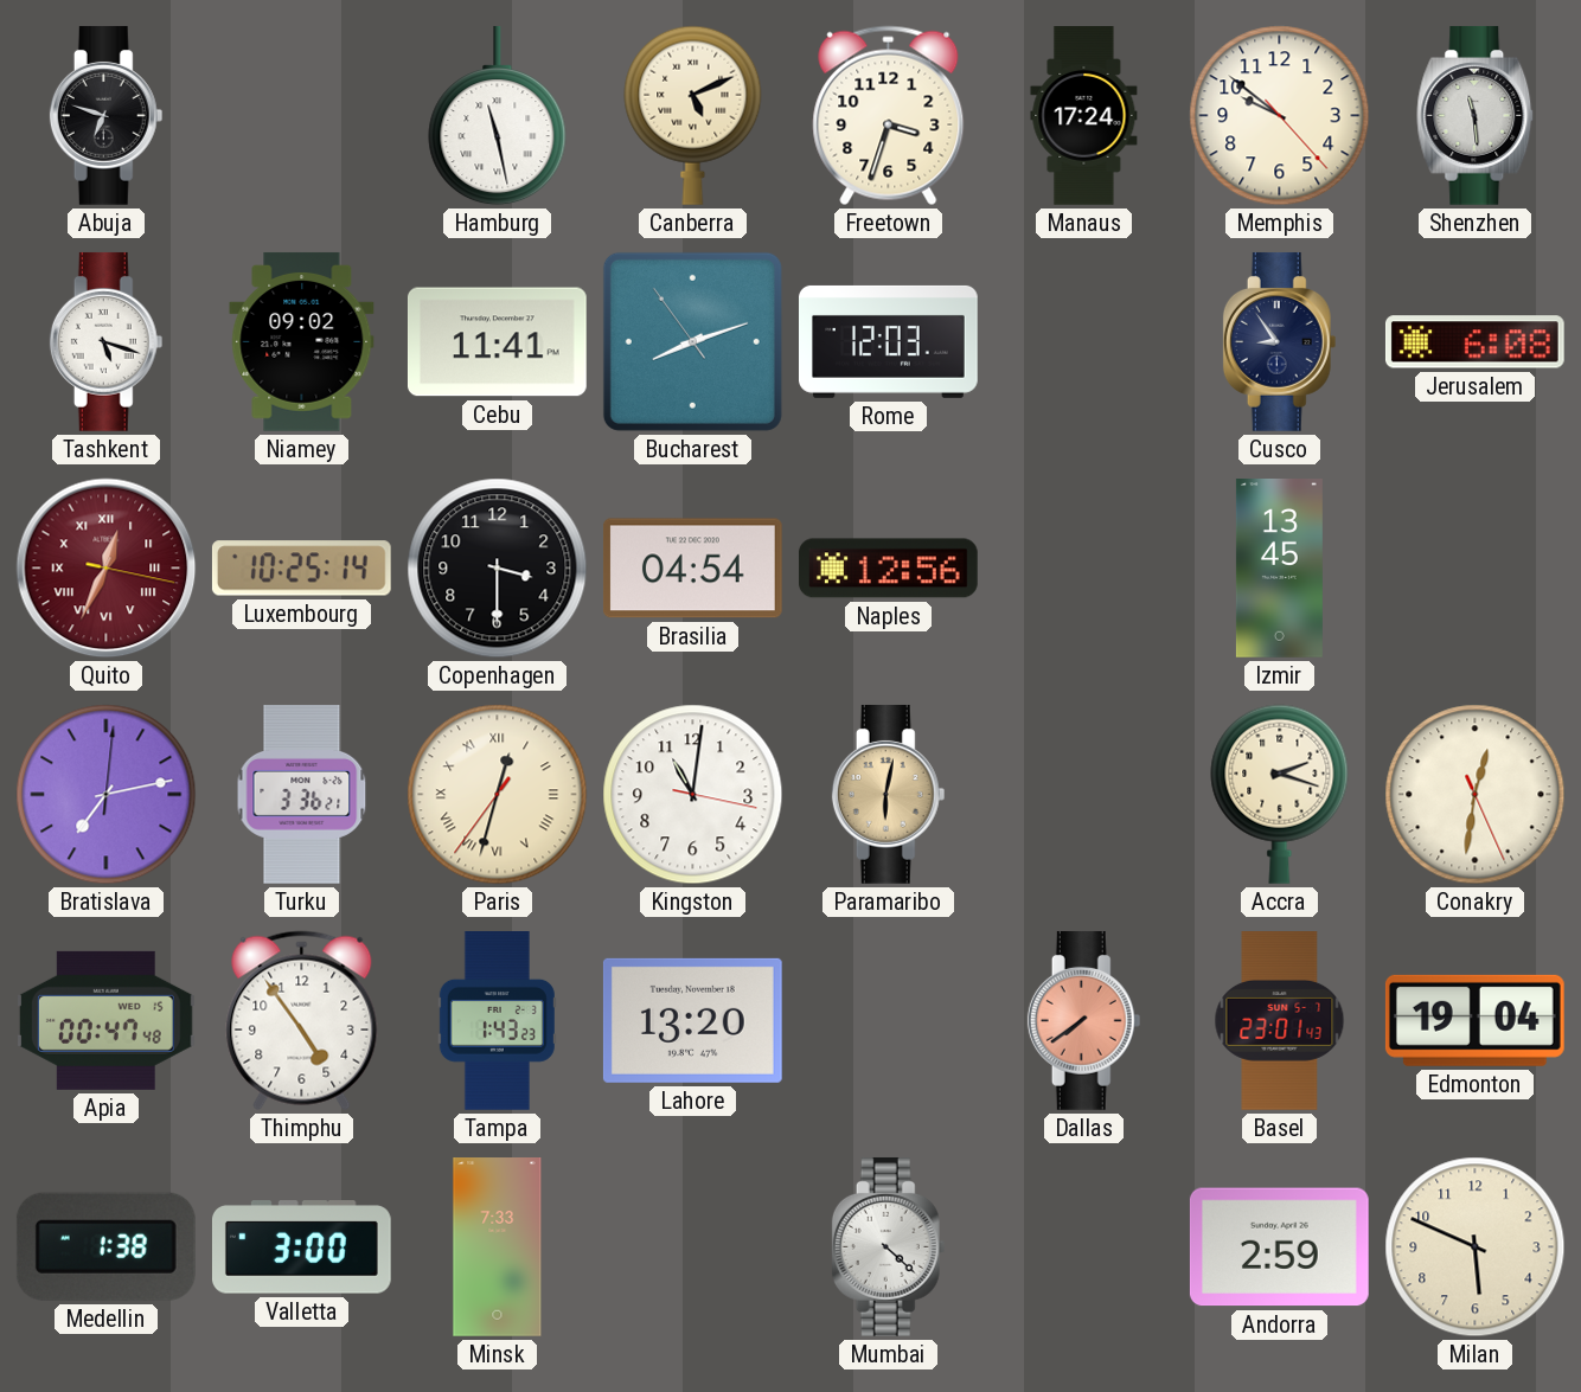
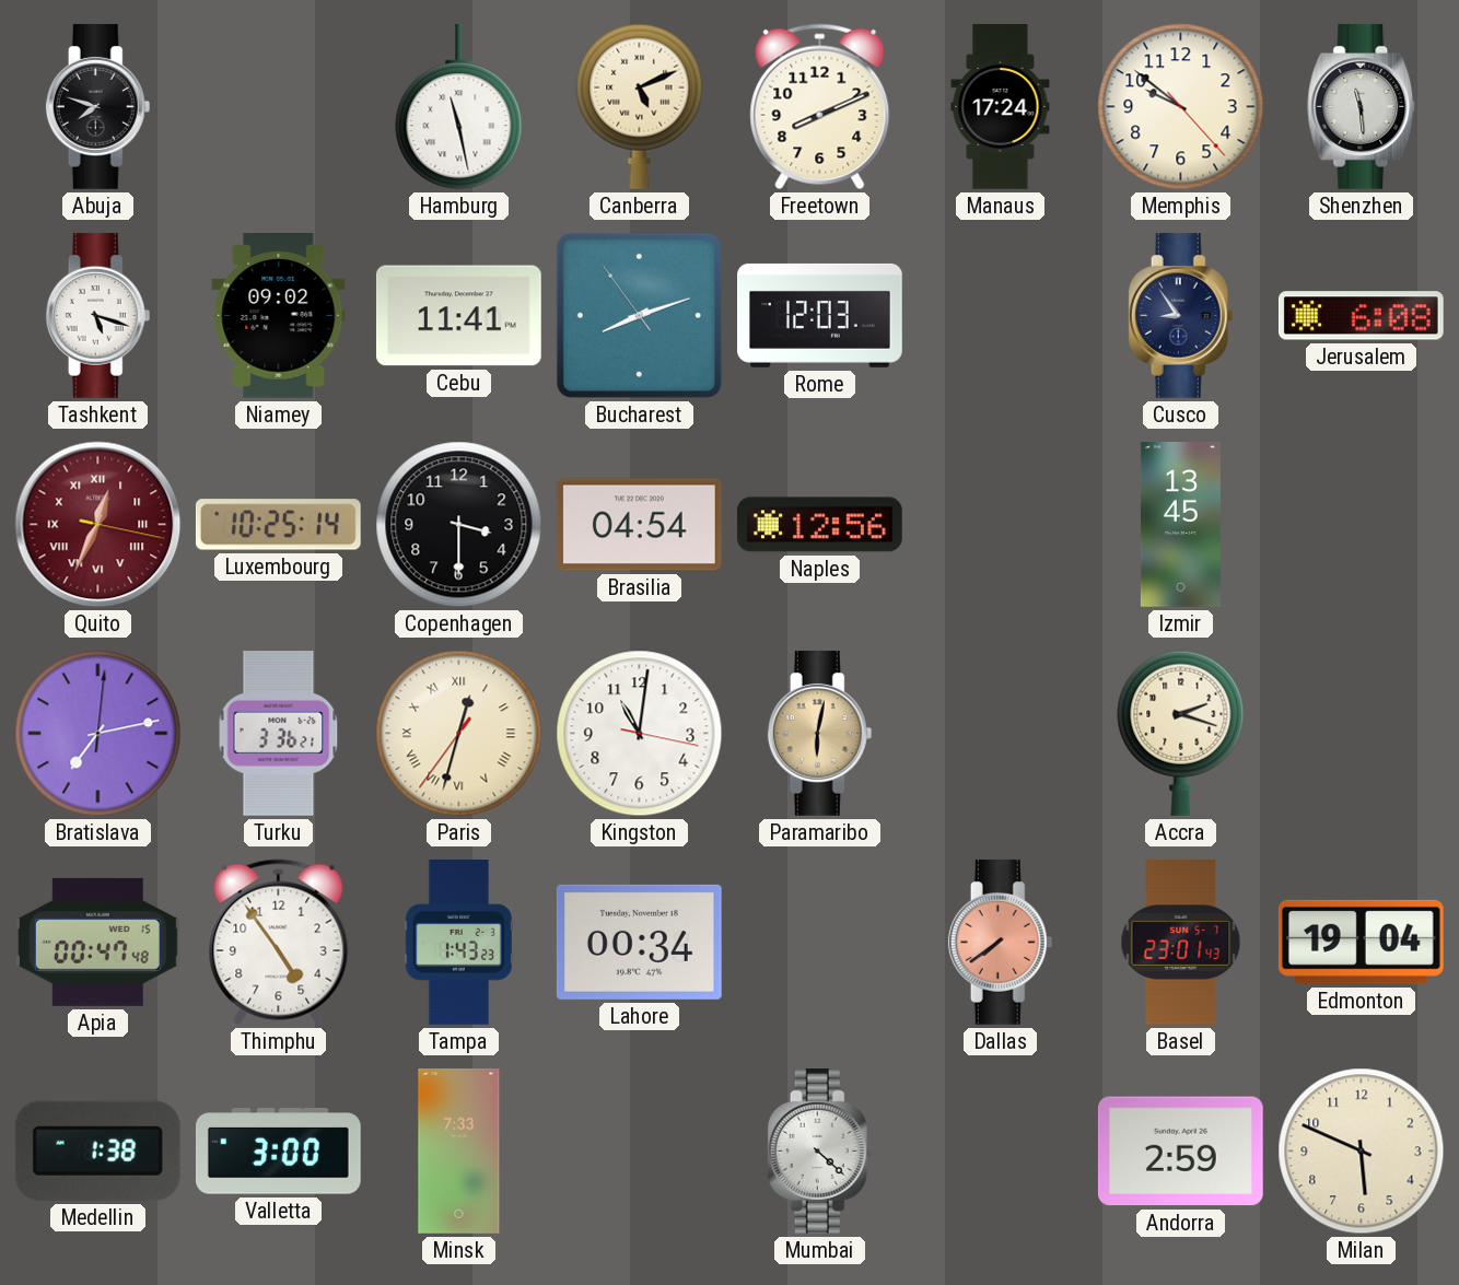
Abuja: 6:48 -> 7:48
Freetown: 3:33 -> 8:11
Conakry: 12:31 -> none
Lahore: 13:20 -> 00:34
